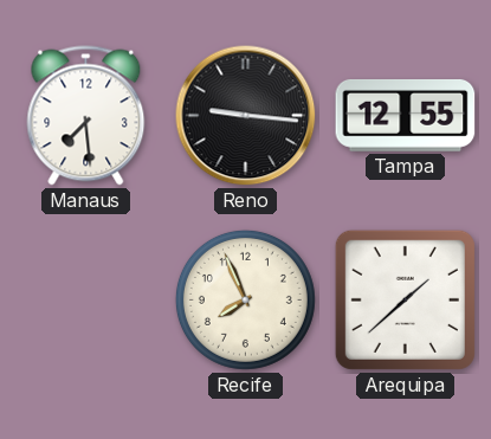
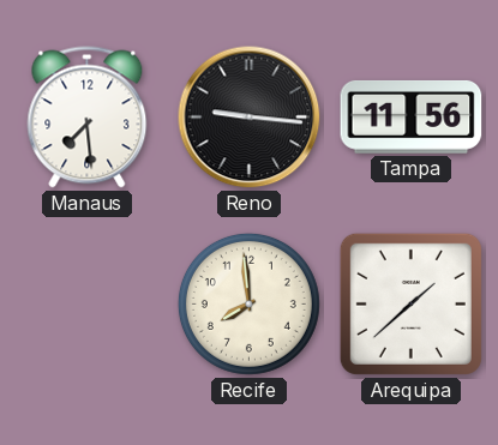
Tampa: 12:55 -> 11:56
Recife: 7:56 -> 7:59
